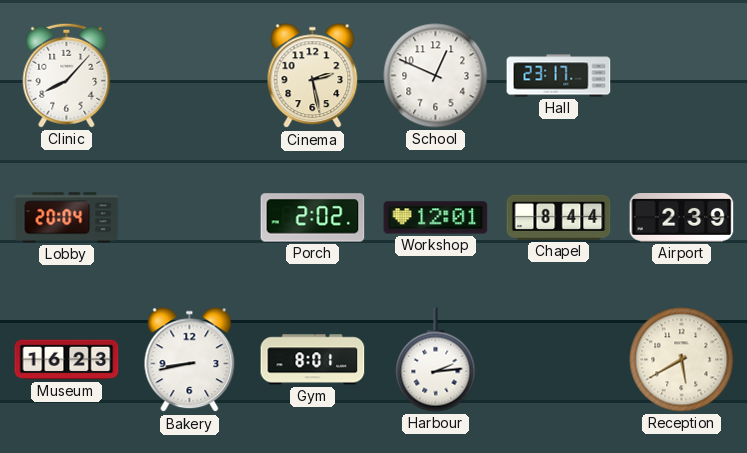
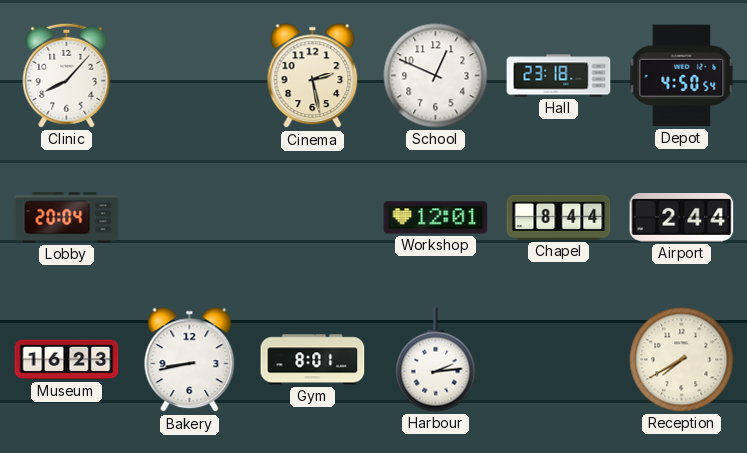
Hall: 23:17 -> 23:18
Depot: none -> 4:50
Porch: 2:02 -> none
Airport: 2:39 -> 2:44
Reception: 5:40 -> 7:40
